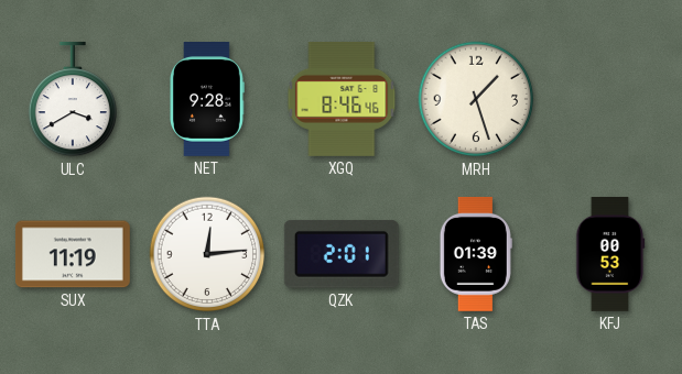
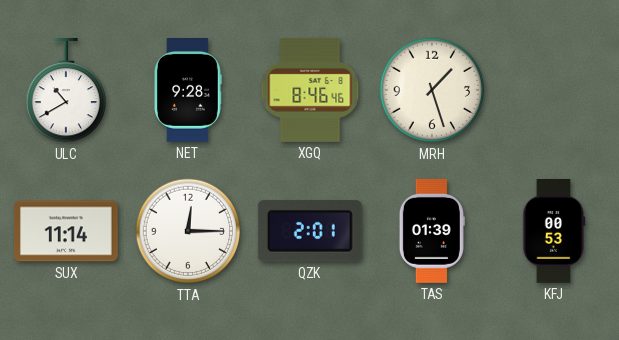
ULC: 3:40 -> 10:40
SUX: 11:19 -> 11:14
TTA: 12:14 -> 12:15
